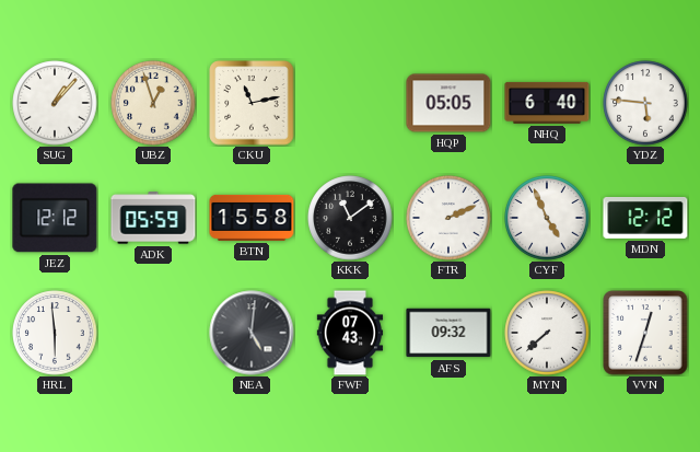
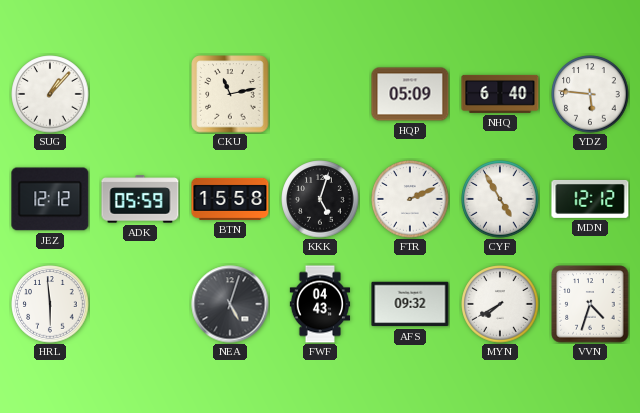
UBZ: 12:57 -> none
HQP: 05:05 -> 05:09
KKK: 11:09 -> 5:03
CYF: 4:56 -> 4:55
NEA: 5:01 -> 5:03
FWF: 07:43 -> 04:43
MYN: 7:38 -> 7:40
VVN: 12:33 -> 4:33
